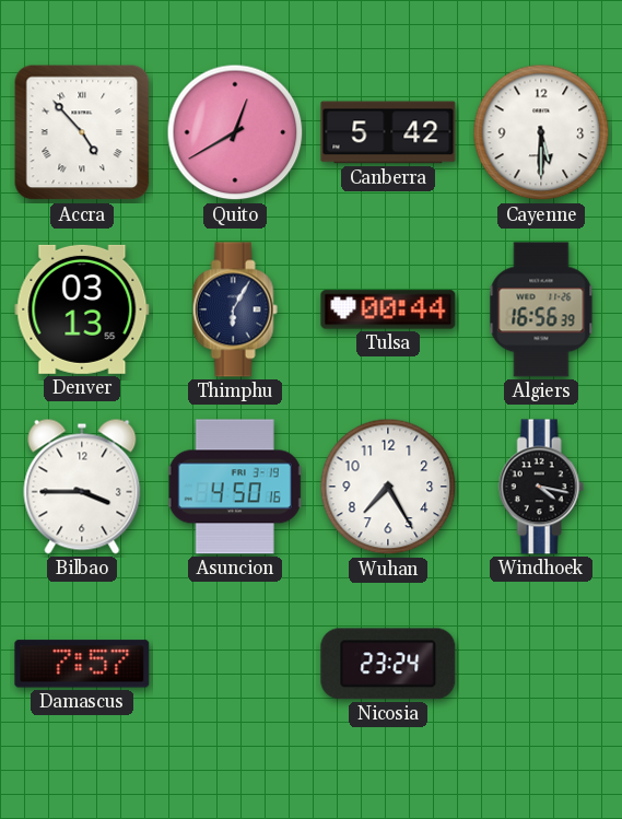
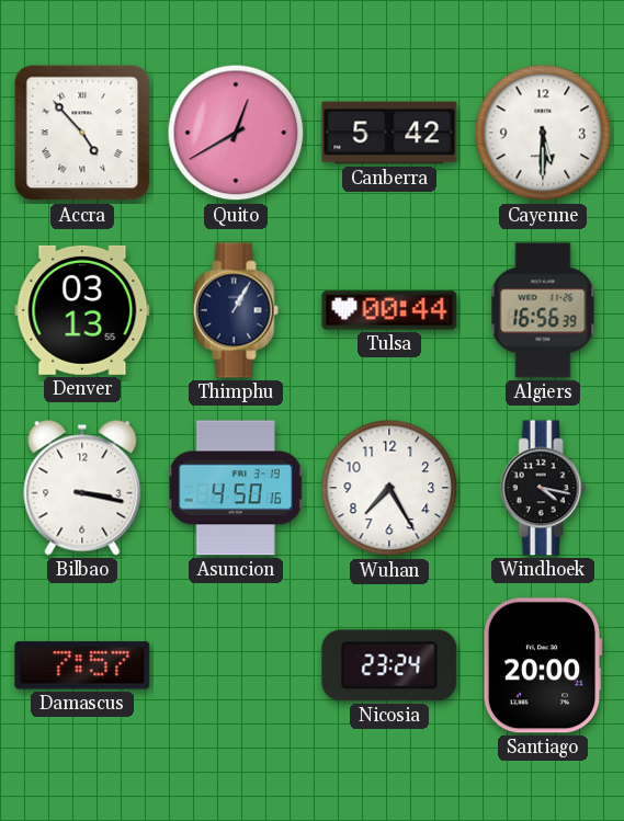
Thimphu: 6:05 -> 1:05
Bilbao: 3:45 -> 3:17
Santiago: none -> 20:00
